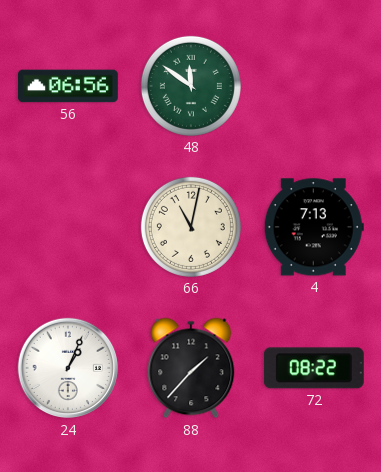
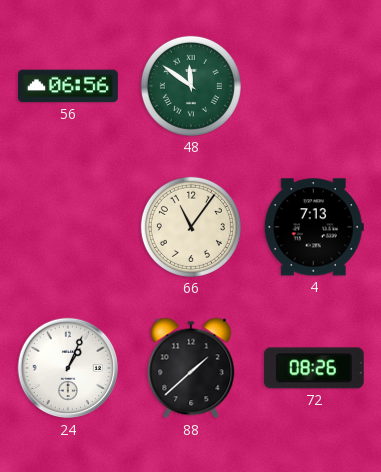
66: 11:02 -> 11:06
88: 1:37 -> 1:38
72: 08:22 -> 08:26
